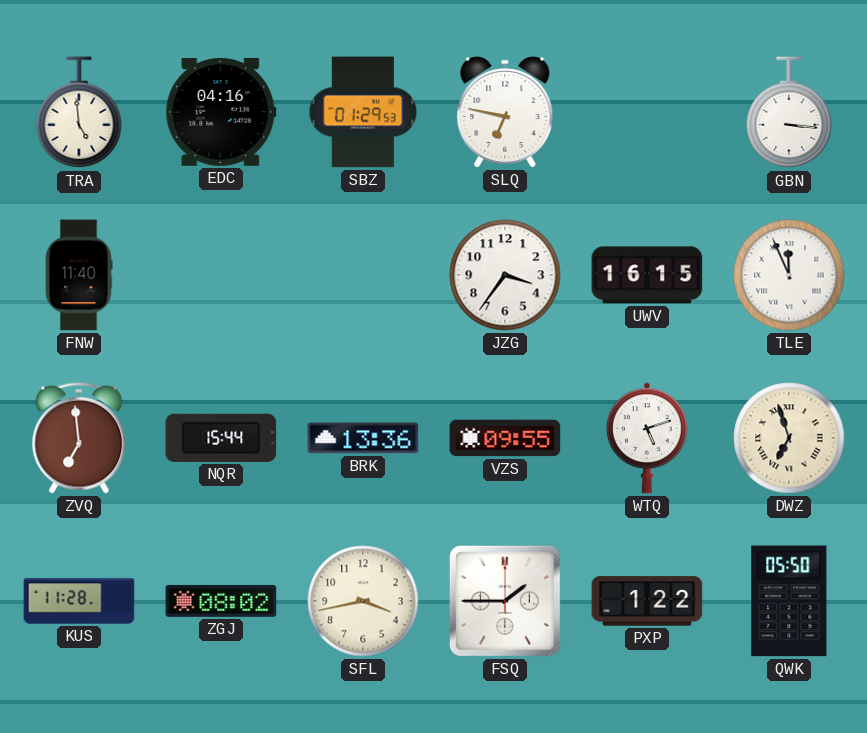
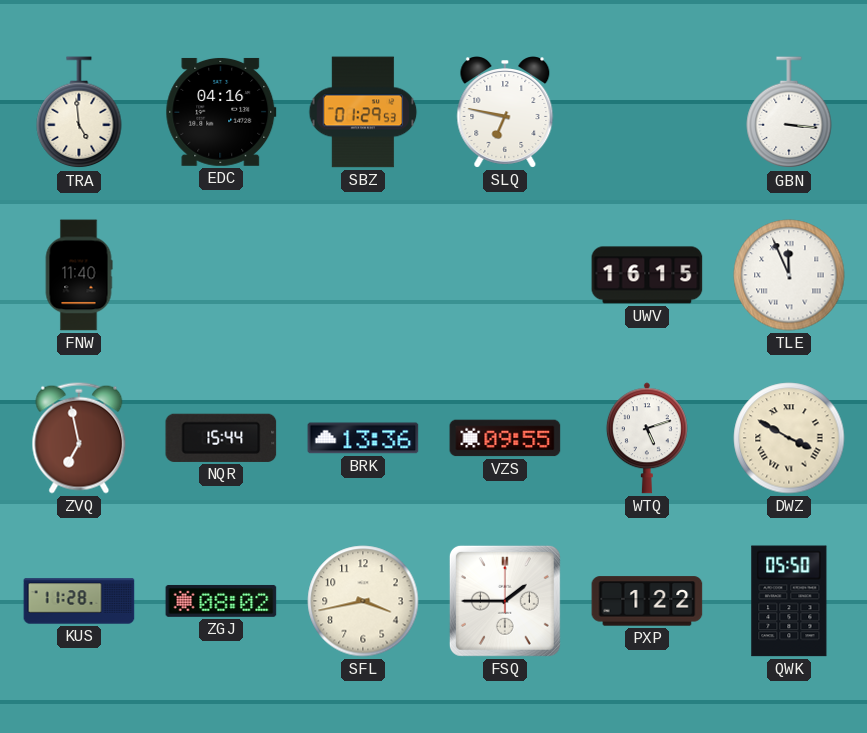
JZG: 3:36 -> none
ZVQ: 6:59 -> 6:58
DWZ: 6:57 -> 3:50
